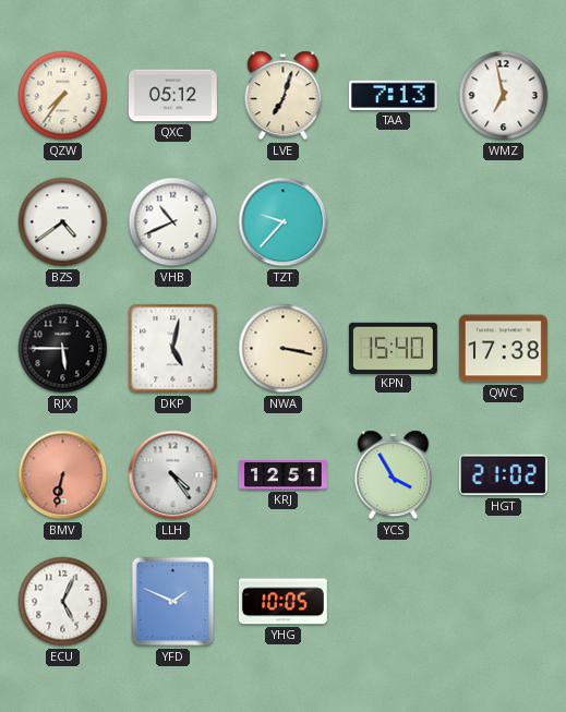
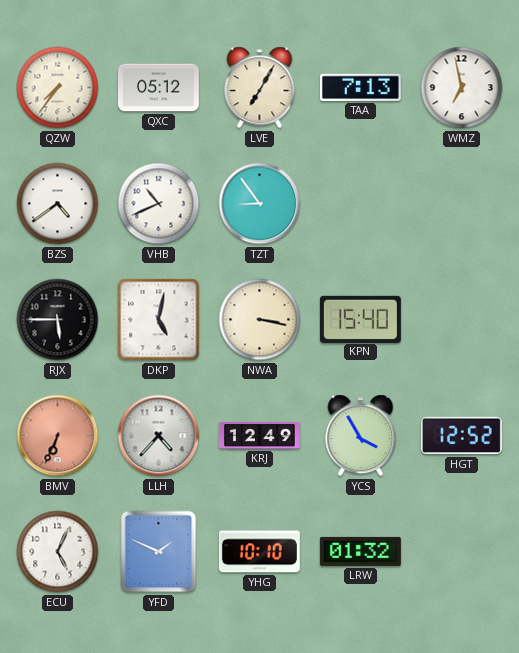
LVE: 7:03 -> 7:05
TZT: 9:37 -> 8:54
QWC: 17:38 -> none
BMV: 6:32 -> 6:34
LLH: 4:24 -> 4:37
KRJ: 12:51 -> 12:49
HGT: 21:02 -> 12:52
YHG: 10:05 -> 10:10
LRW: none -> 01:32
